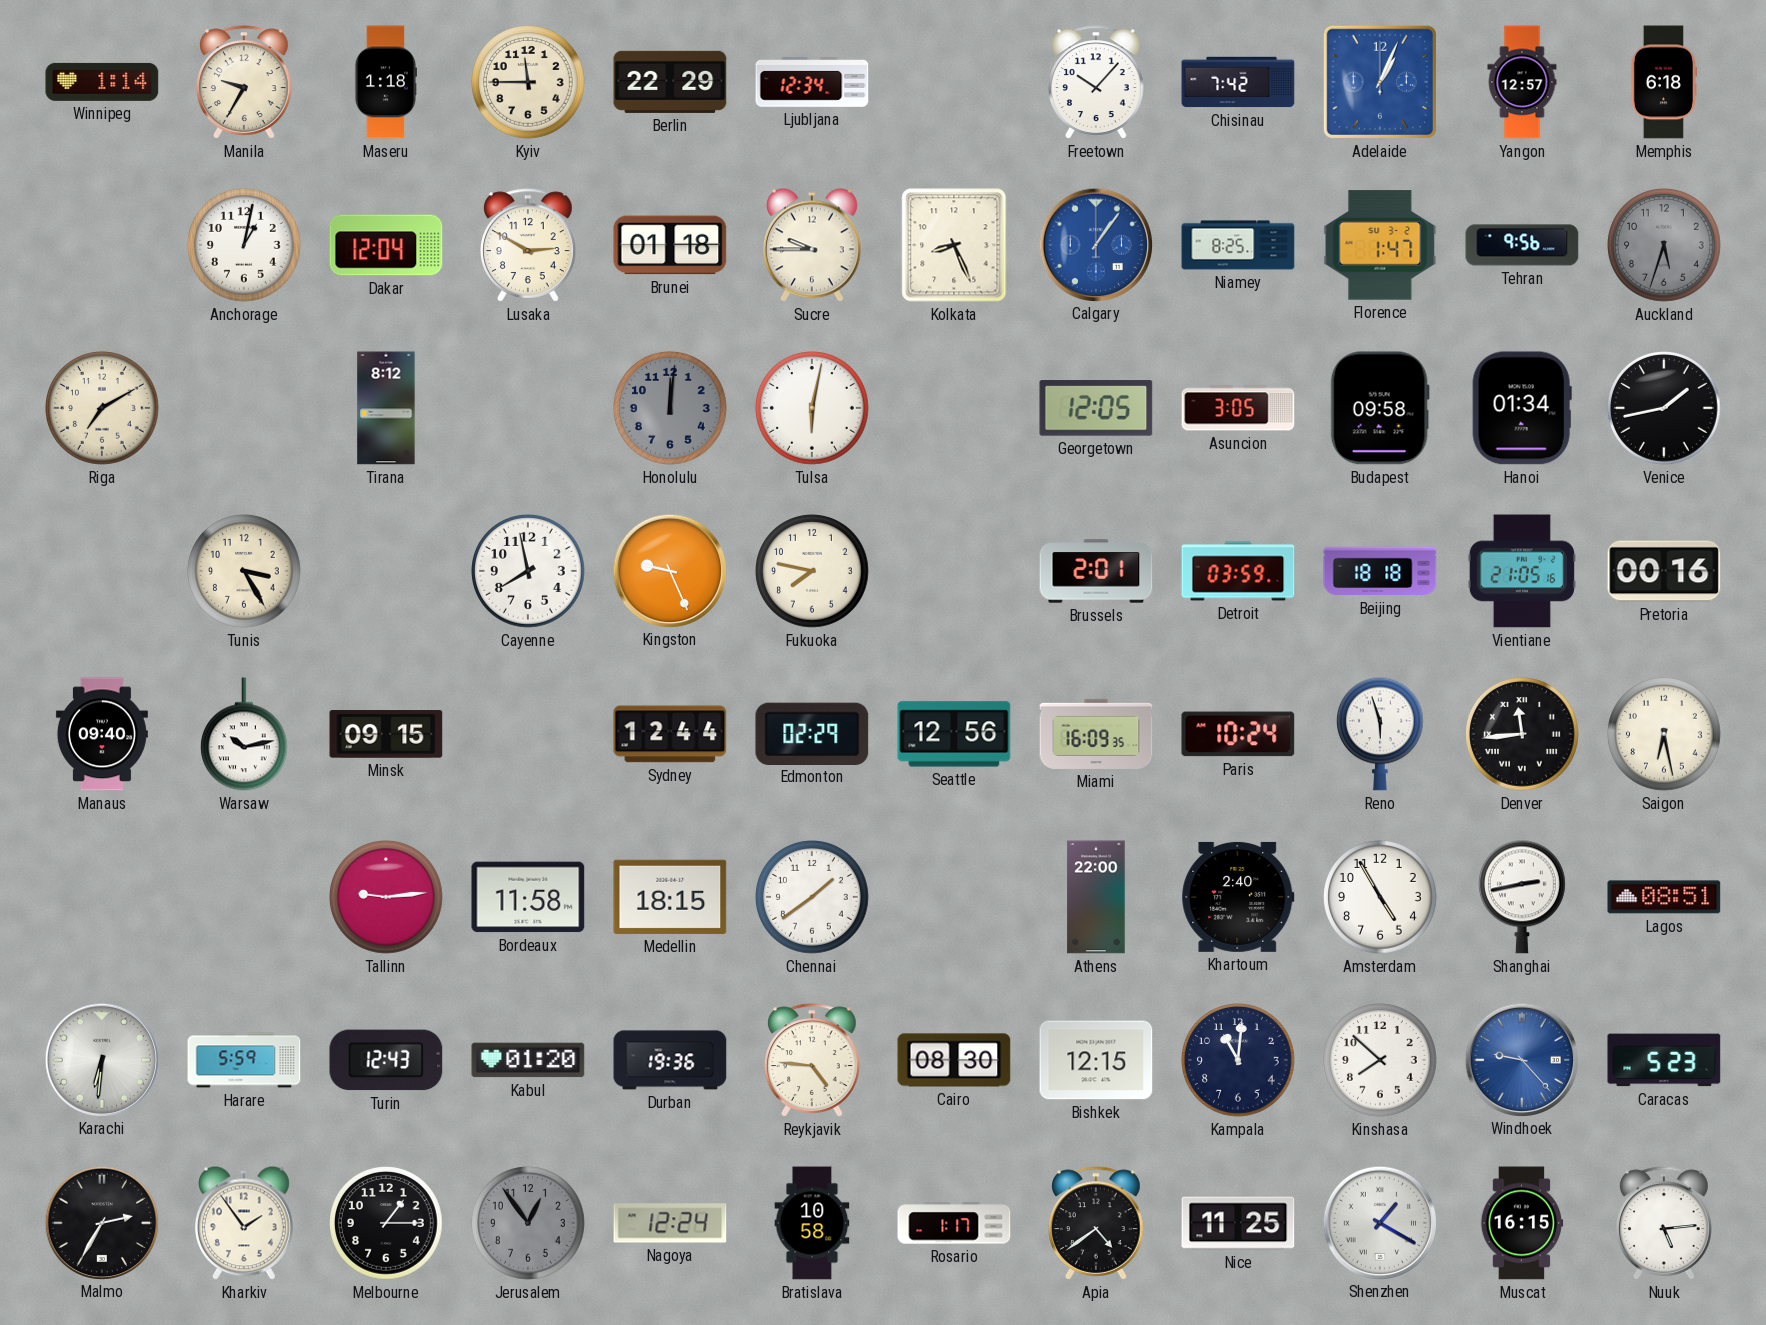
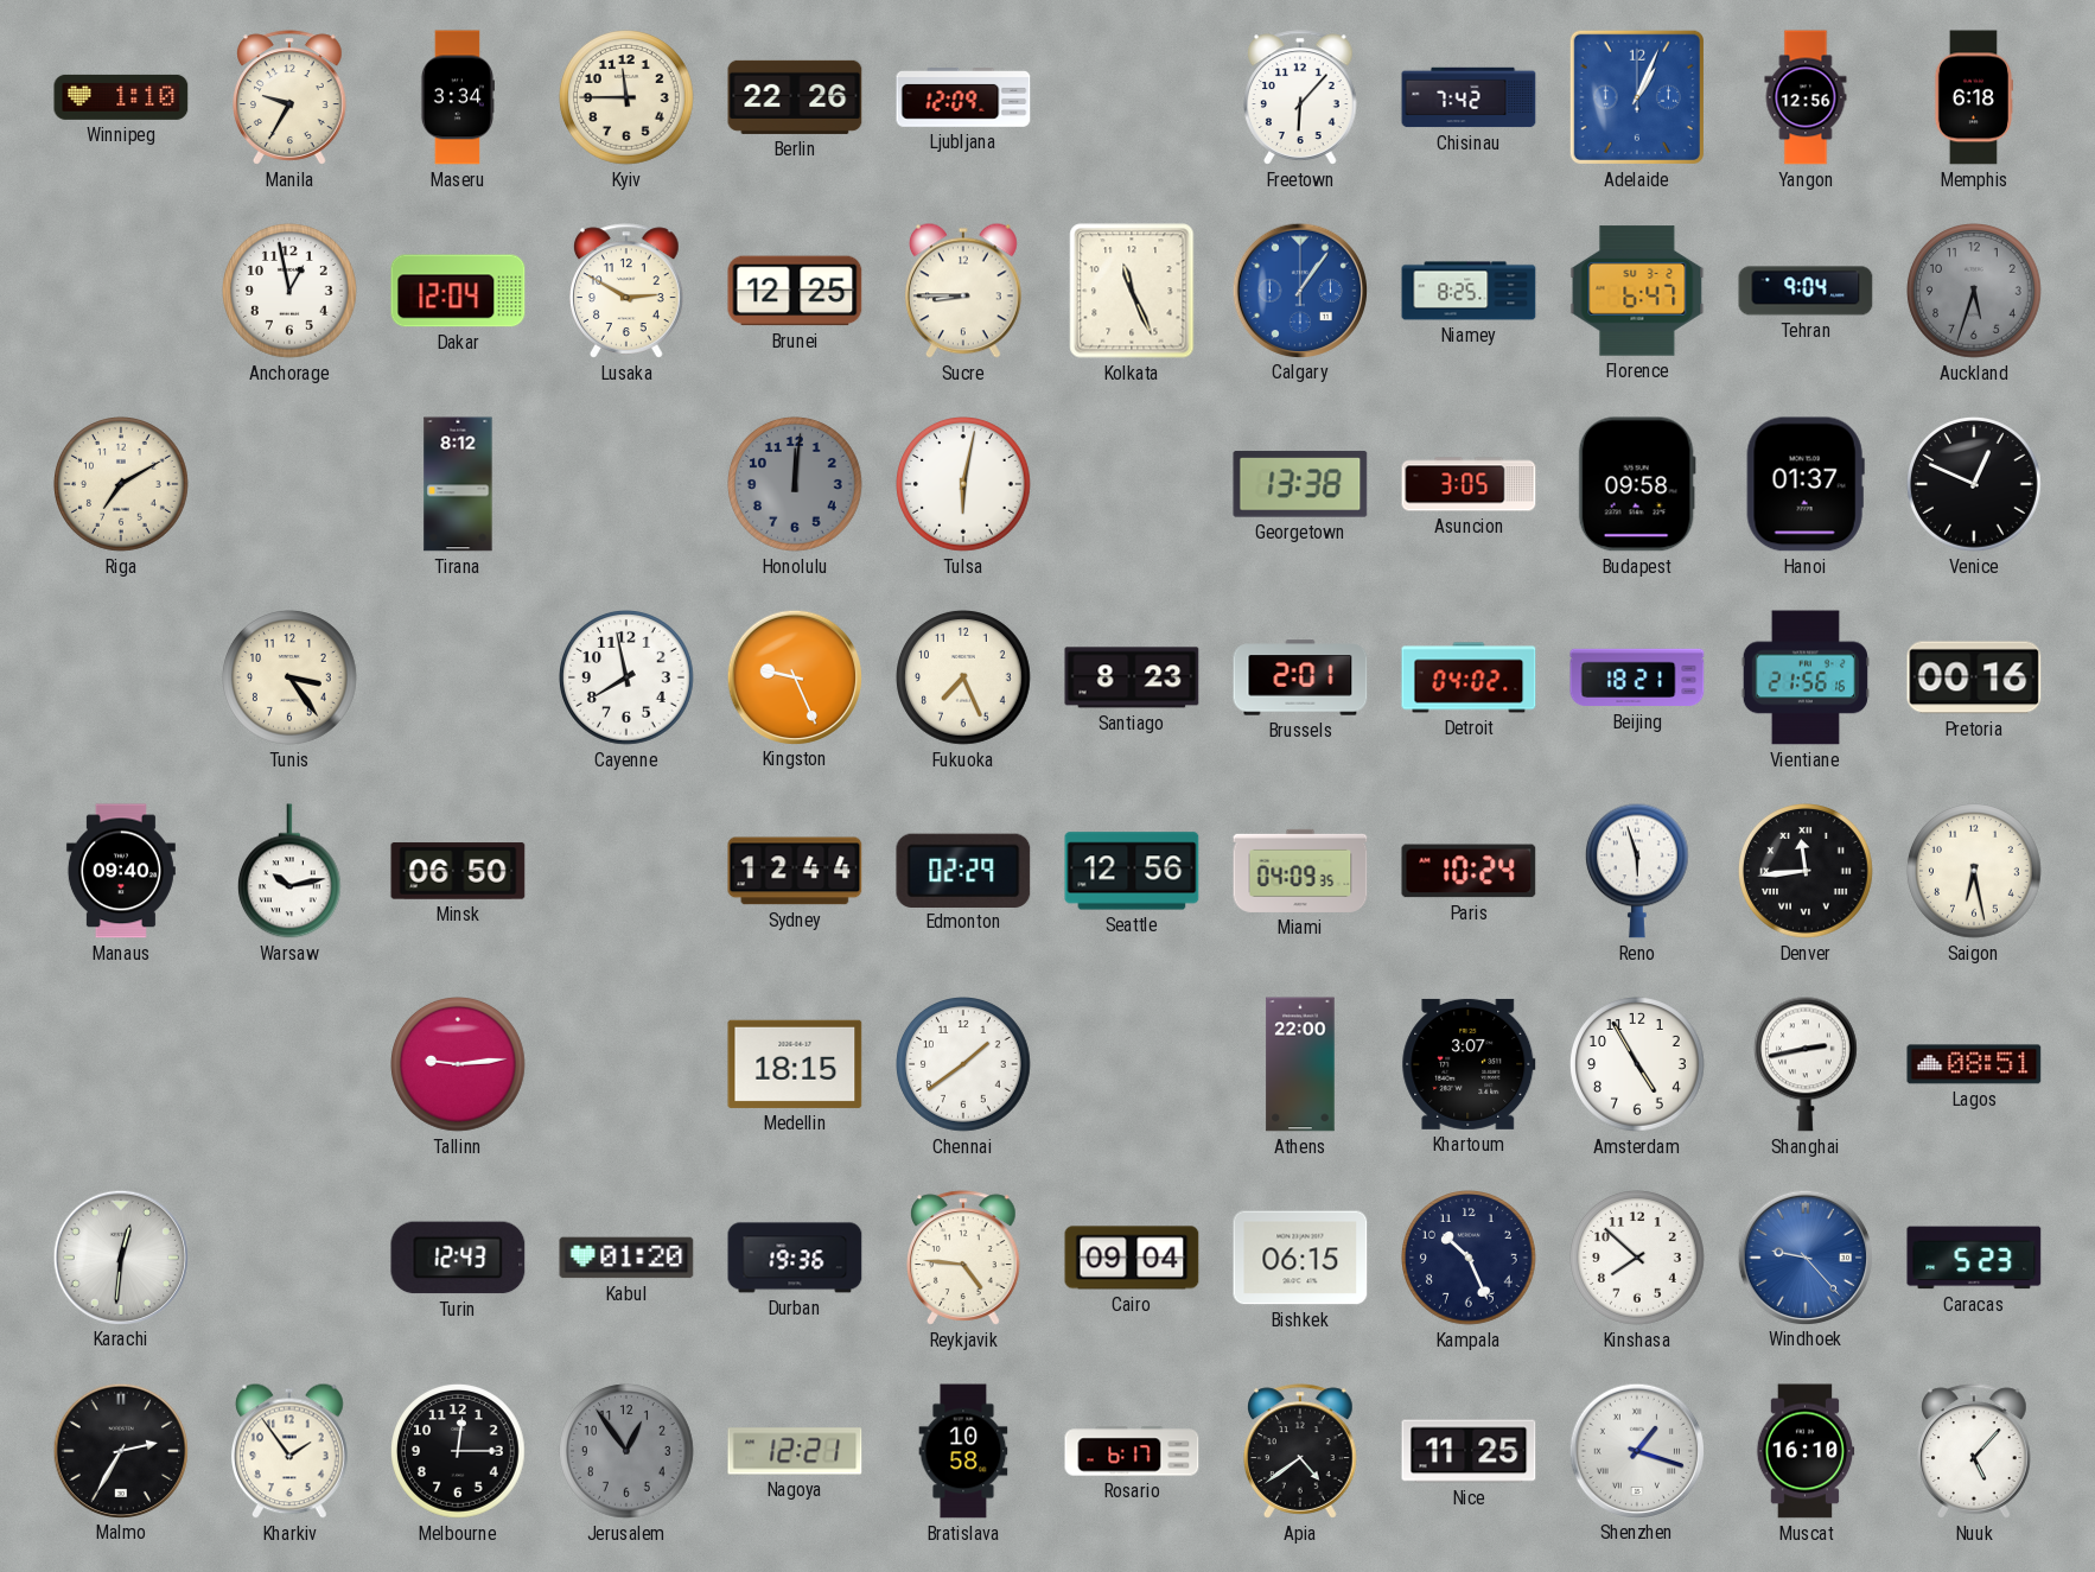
Winnipeg: 1:14 -> 1:10
Maseru: 1:18 -> 3:34
Berlin: 22:29 -> 22:26
Ljubljana: 12:34 -> 12:09
Freetown: 10:07 -> 6:07
Yangon: 12:57 -> 12:56
Anchorage: 1:02 -> 12:58
Brunei: 01:18 -> 12:25
Sucre: 9:45 -> 8:45
Kolkata: 8:26 -> 11:26
Florence: 1:47 -> 6:47
Tehran: 9:56 -> 9:04
Georgetown: 12:05 -> 13:38
Hanoi: 01:34 -> 01:37
Venice: 1:43 -> 12:49
Tunis: 3:25 -> 3:24
Fukuoka: 7:47 -> 7:26
Santiago: none -> 8:23
Detroit: 03:59 -> 04:02
Beijing: 18:18 -> 18:21
Vientiane: 21:05 -> 21:56
Minsk: 09:15 -> 06:50
Miami: 16:09 -> 04:09
Bordeaux: 11:58 -> none
Khartoum: 2:40 -> 3:07
Karachi: 6:31 -> 12:31
Harare: 5:59 -> none
Cairo: 08:30 -> 09:04
Bishkek: 12:15 -> 06:15
Kampala: 11:01 -> 10:26
Melbourne: 1:15 -> 12:15
Nagoya: 12:24 -> 12:21
Rosario: 1:17 -> 6:17
Shenzhen: 1:20 -> 1:18
Muscat: 16:15 -> 16:10
Nuuk: 5:14 -> 5:07
